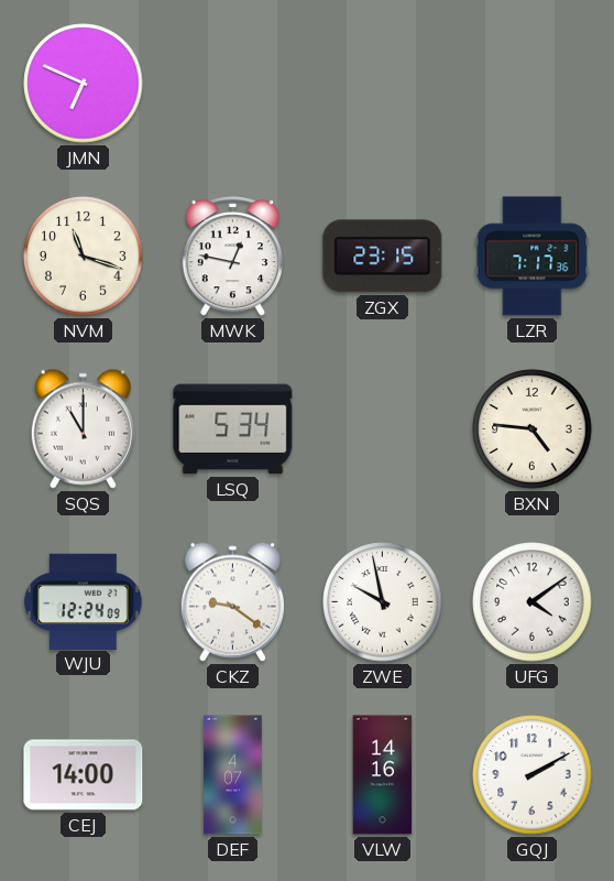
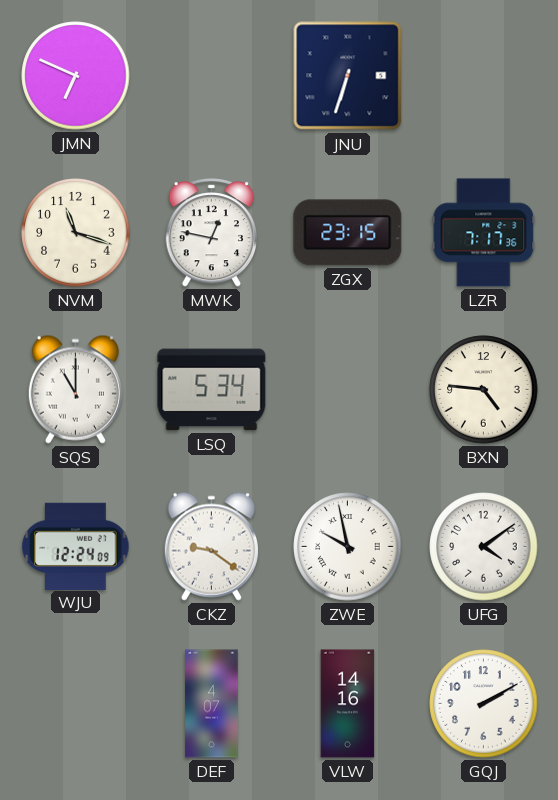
JNU: none -> 6:33
CEJ: 14:00 -> none
